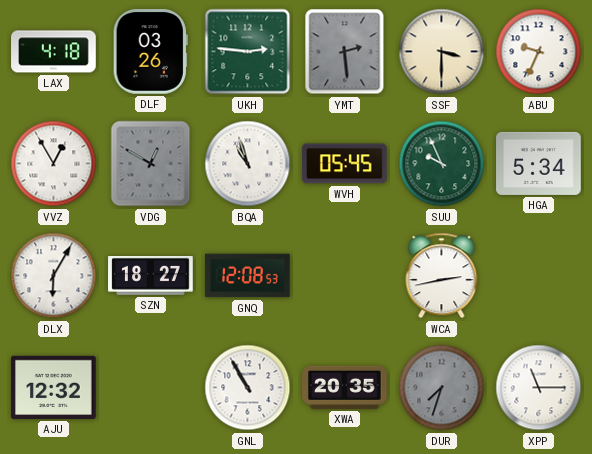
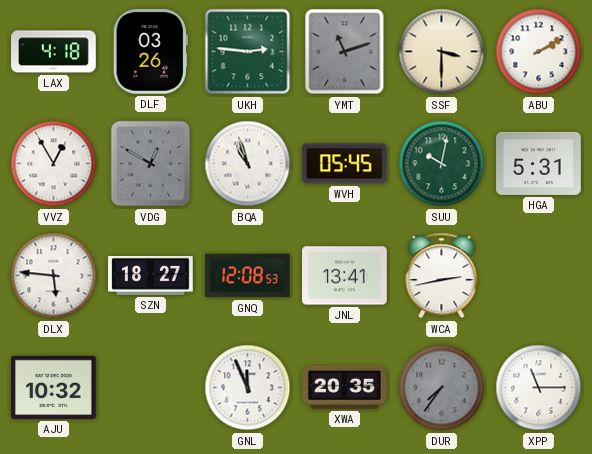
YMT: 2:29 -> 11:12
ABU: 9:34 -> 2:10
SUU: 9:56 -> 10:02
HGA: 5:34 -> 5:31
DLX: 6:05 -> 5:46
JNL: none -> 13:41
AJU: 12:32 -> 10:32
GNL: 10:55 -> 11:56
DUR: 7:33 -> 7:36
